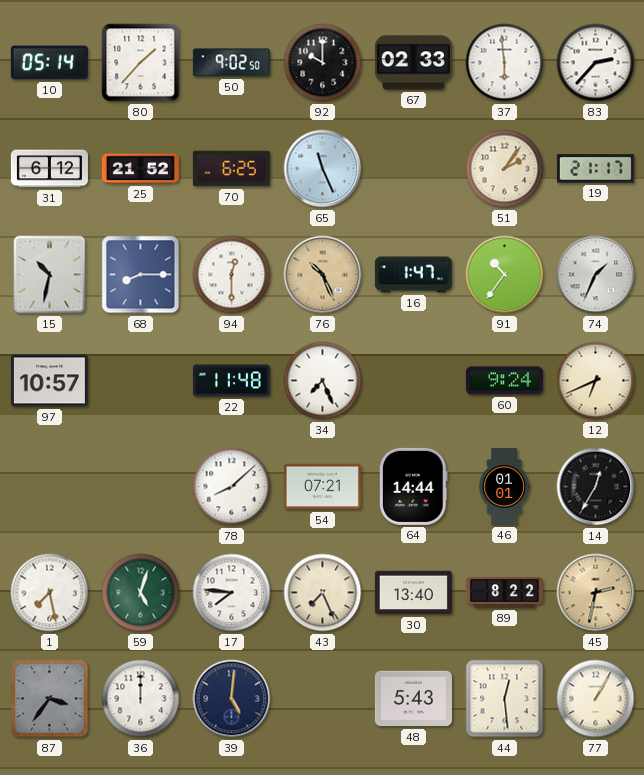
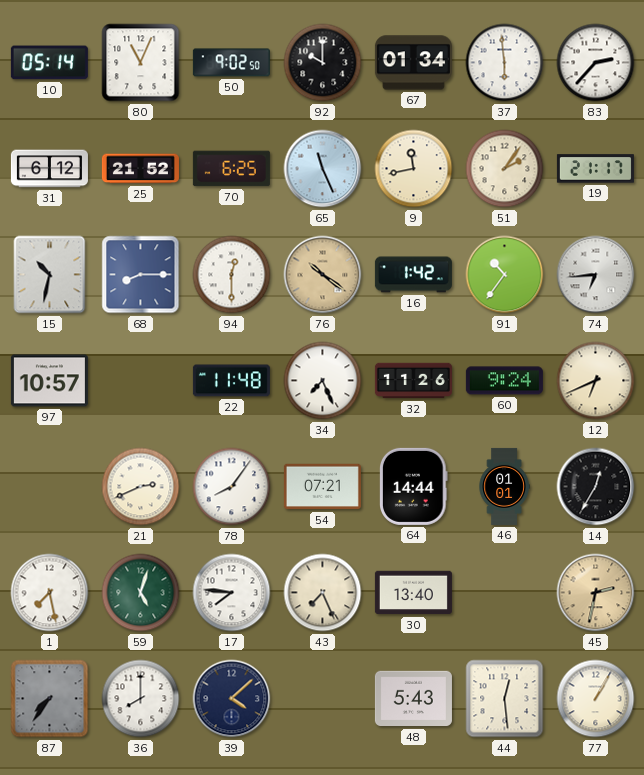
80: 1:37 -> 11:04
67: 02:33 -> 01:34
9: none -> 11:43
76: 10:26 -> 10:21
16: 1:47 -> 1:42
74: 1:34 -> 6:44
32: none -> 11:26
21: none -> 2:41
78: 8:08 -> 8:06
89: 8:22 -> none
87: 3:36 -> 7:36
36: 12:00 -> 8:00
39: 5:01 -> 4:08
